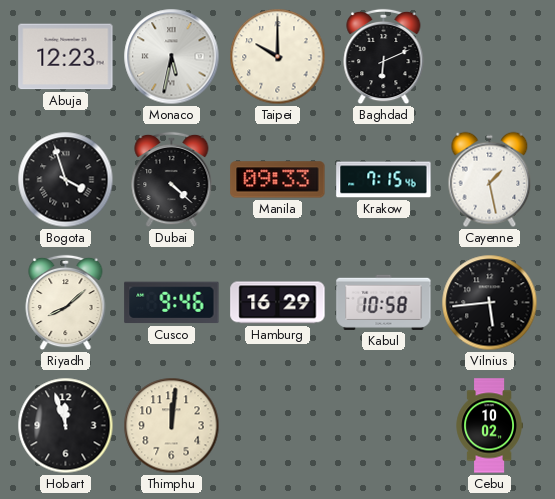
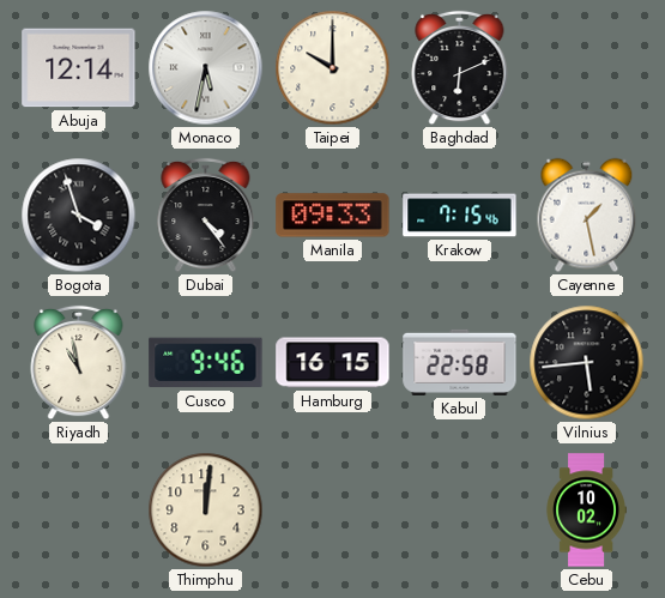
Abuja: 12:23 -> 12:14
Dubai: 4:22 -> 4:24
Riyadh: 8:08 -> 10:58
Hamburg: 16:29 -> 16:15
Kabul: 10:58 -> 22:58
Hobart: 11:57 -> none
